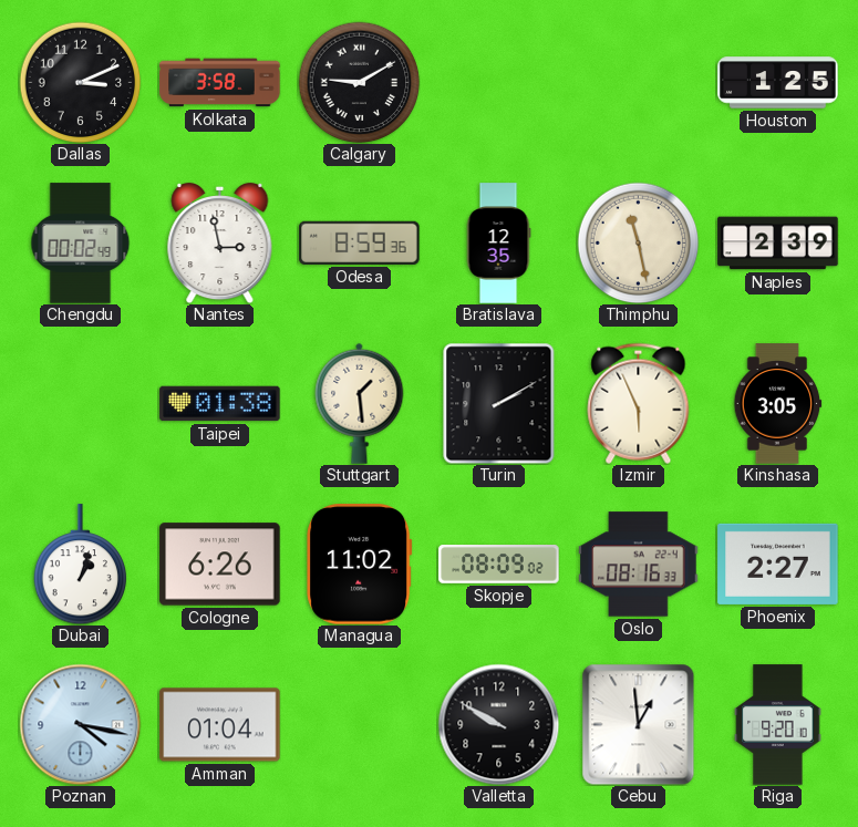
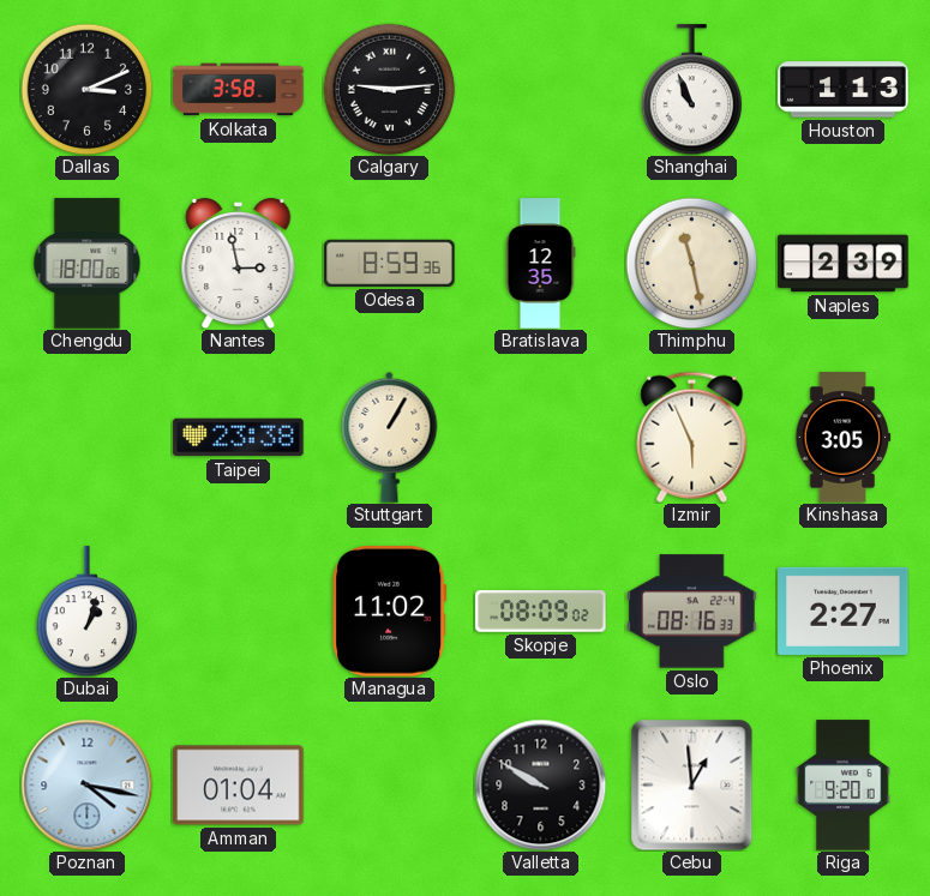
Calgary: 9:10 -> 9:14
Shanghai: none -> 10:56
Houston: 1:25 -> 1:13
Chengdu: 00:02 -> 18:00
Taipei: 01:38 -> 23:38
Stuttgart: 1:29 -> 1:05
Turin: 2:10 -> none
Cologne: 6:26 -> none
